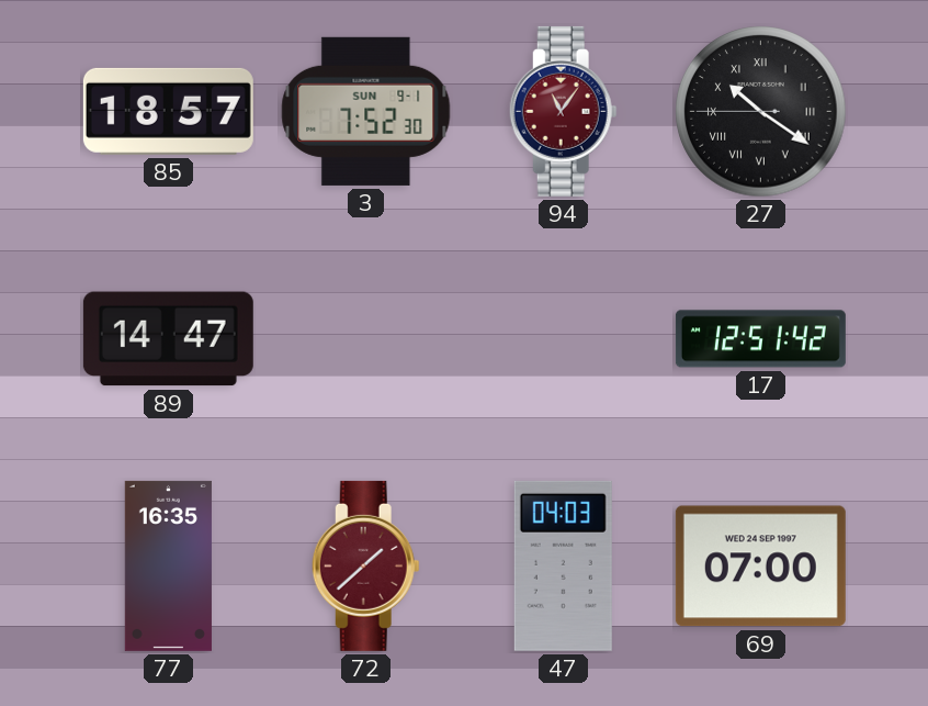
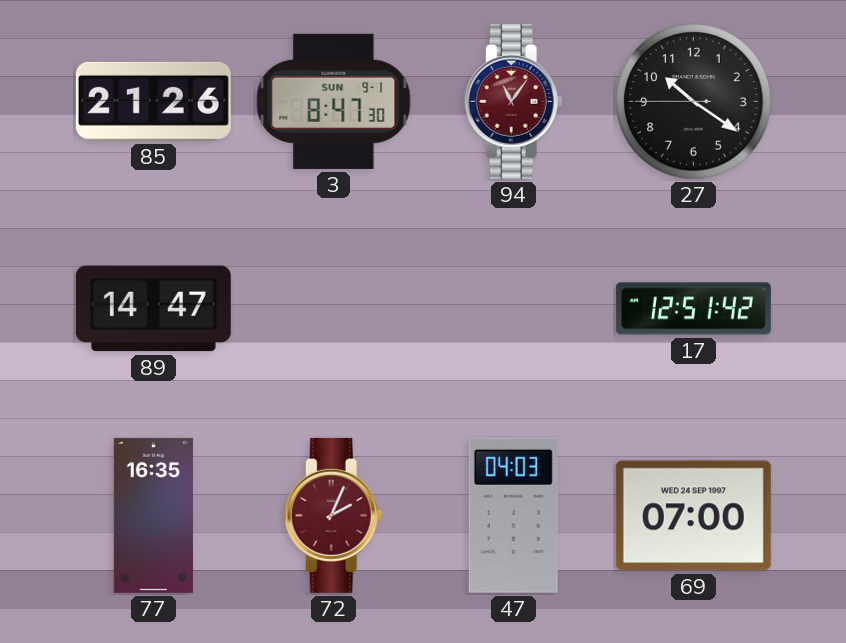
85: 18:57 -> 21:26
3: 7:52 -> 8:47
27 numerals: Roman -> Arabic
72: 1:38 -> 2:04
